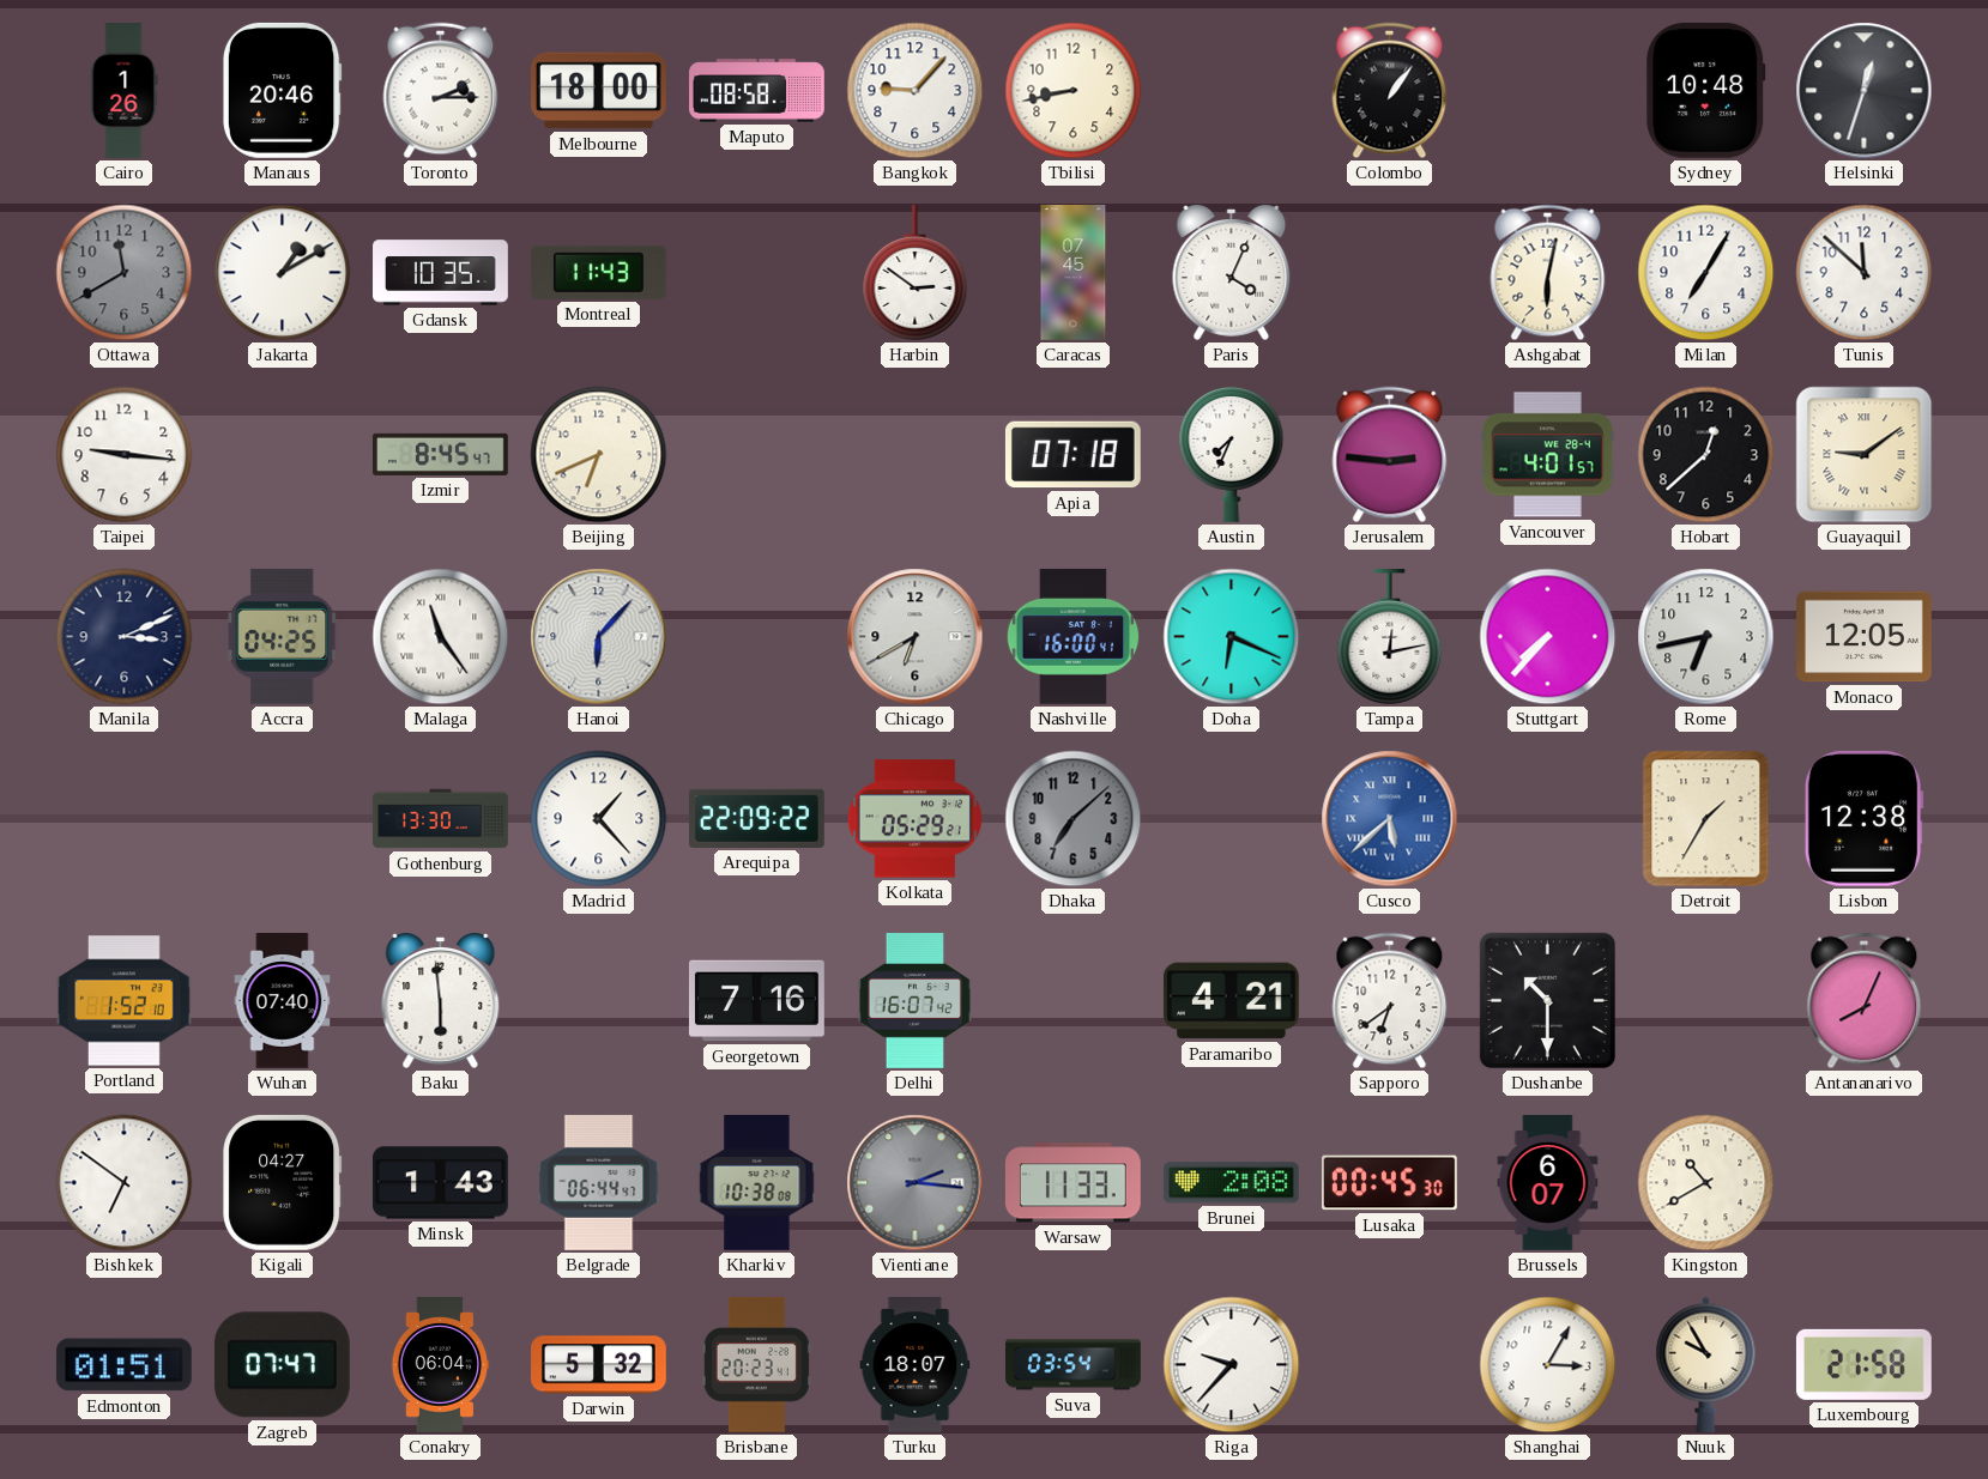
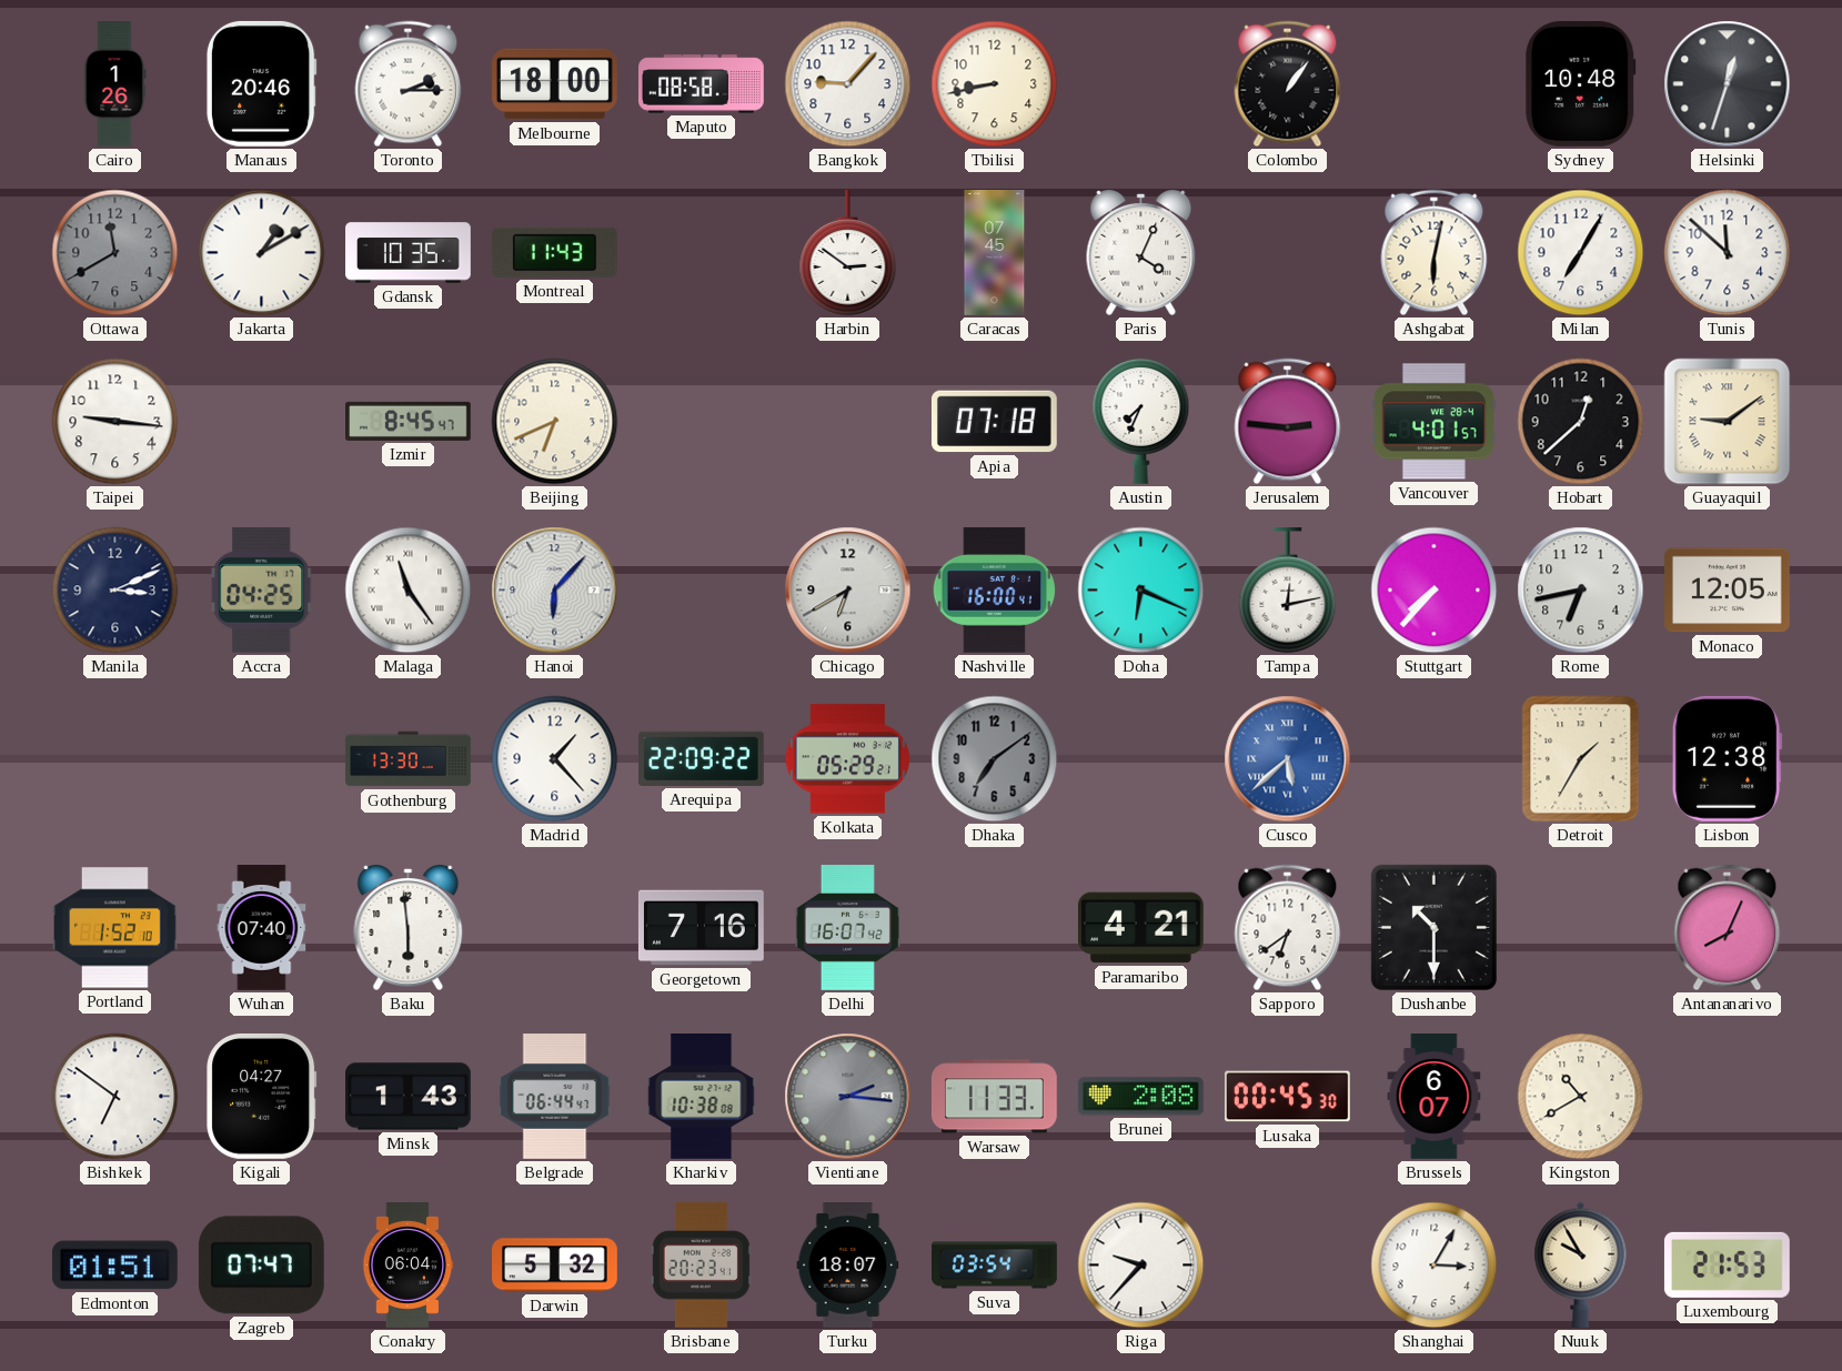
Dhaka: 7:08 -> 7:09
Luxembourg: 21:58 -> 21:53
